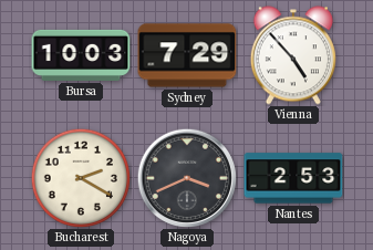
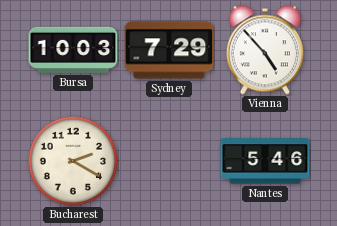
Nagoya: 3:41 -> none
Nantes: 2:53 -> 5:46
